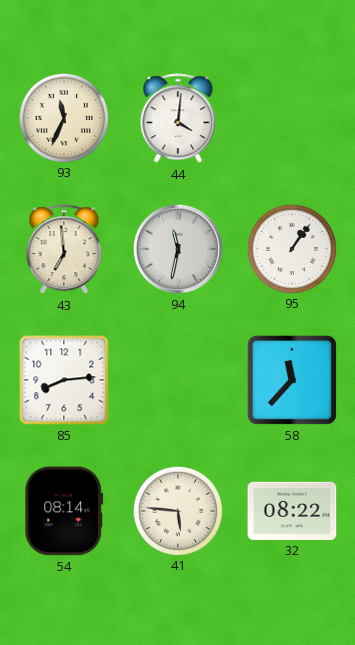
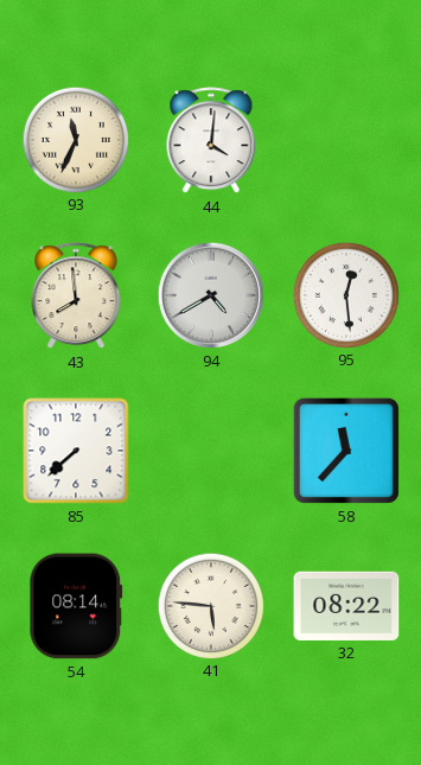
43: 6:59 -> 7:59
94: 11:32 -> 4:40
95: 1:06 -> 12:29
85: 8:14 -> 7:38
